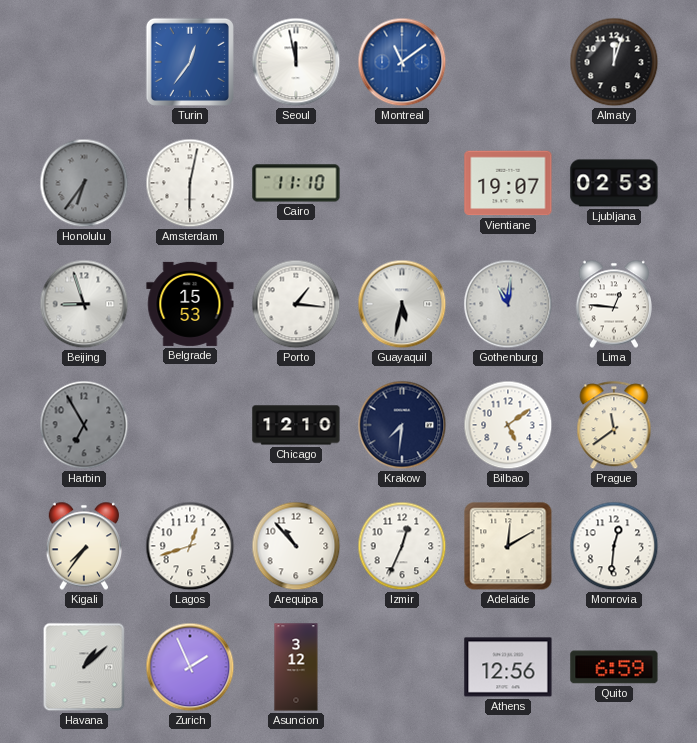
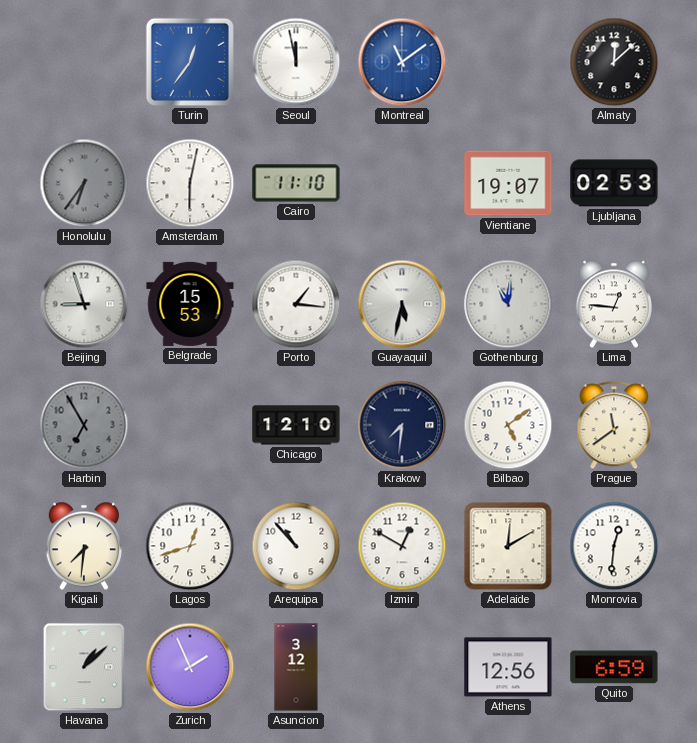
Almaty: 12:03 -> 12:08
Kigali: 7:36 -> 7:31
Izmir: 12:34 -> 12:50
